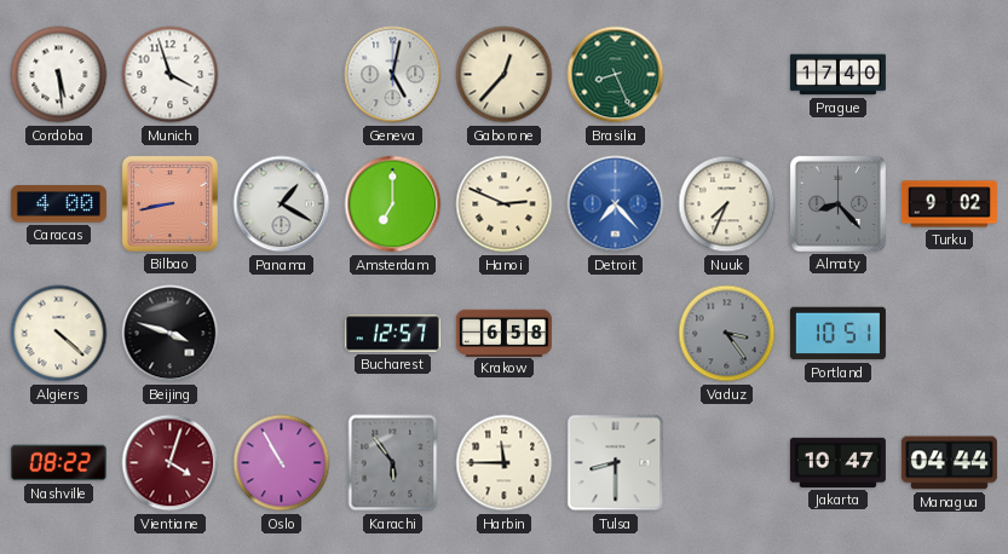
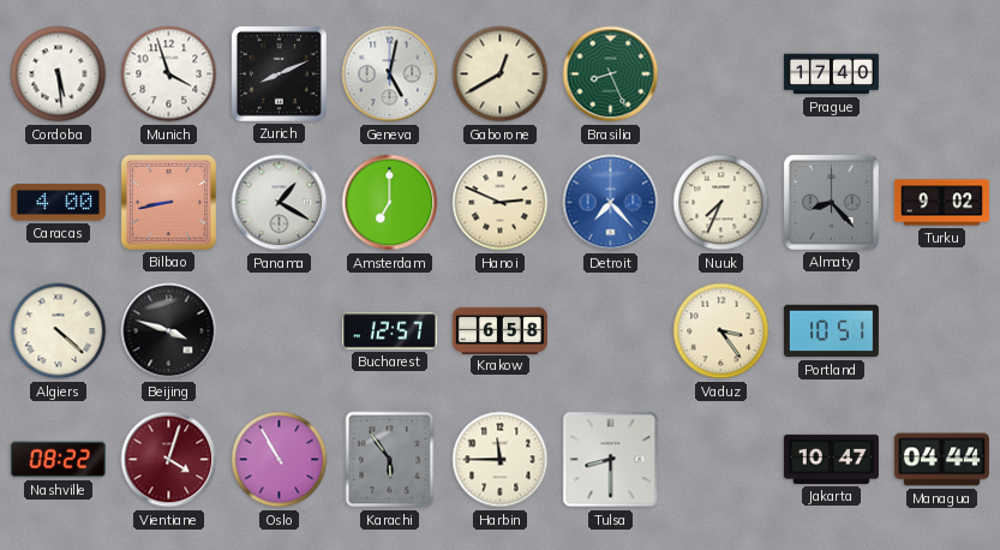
Zurich: none -> 8:11
Gaborone: 12:37 -> 12:40
Vaduz dial: grey -> cream
